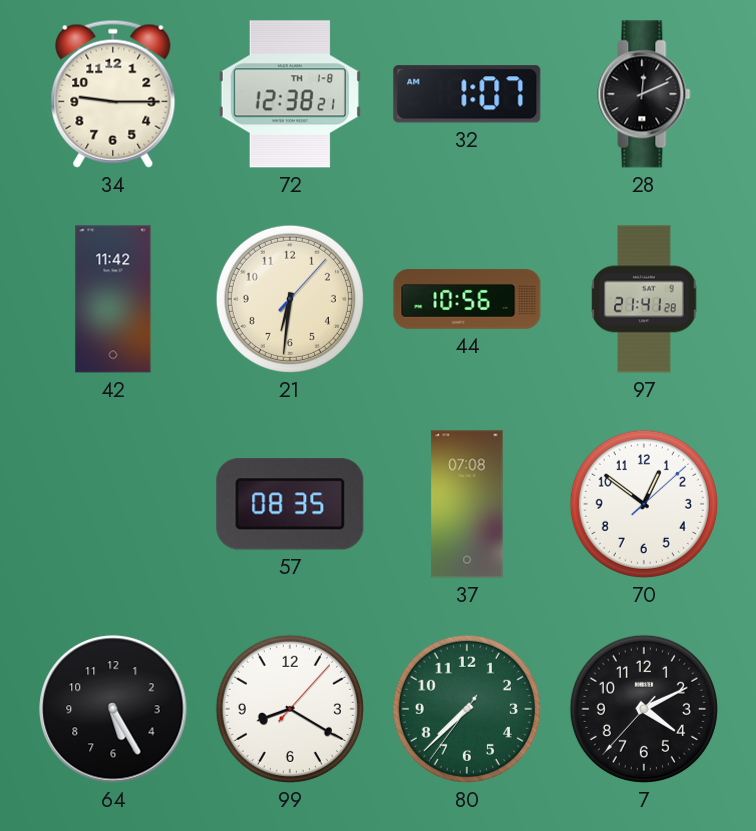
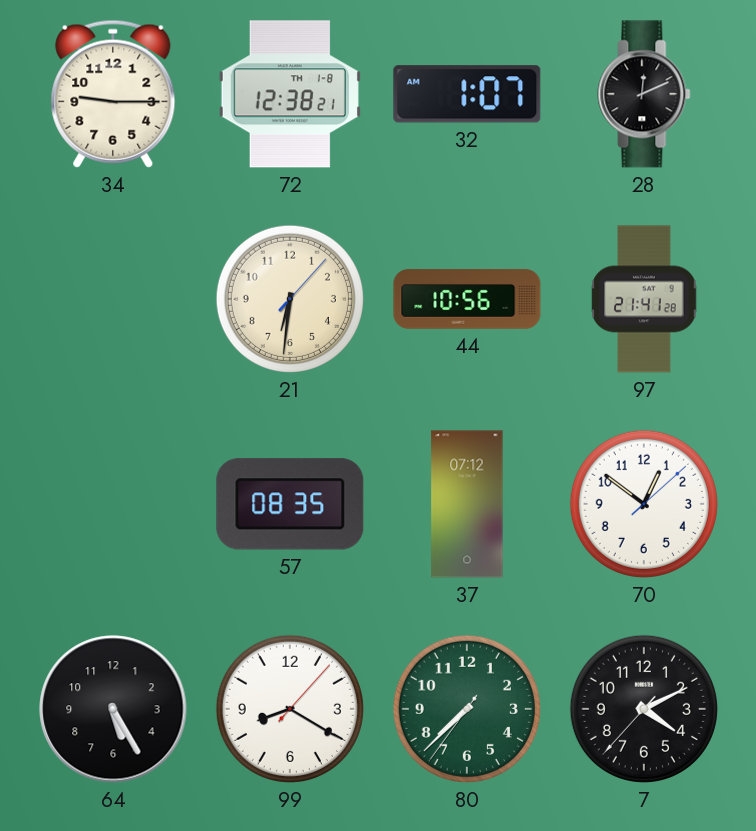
42: 11:42 -> none
37: 07:08 -> 07:12
